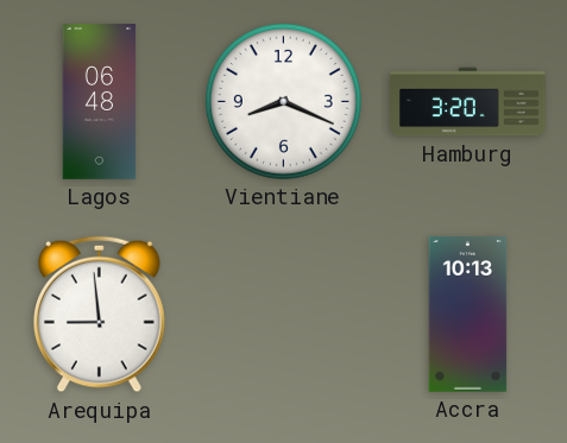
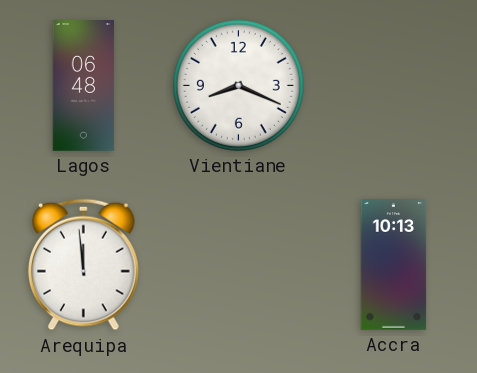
Hamburg: 3:20 -> none
Arequipa: 8:59 -> 11:59
